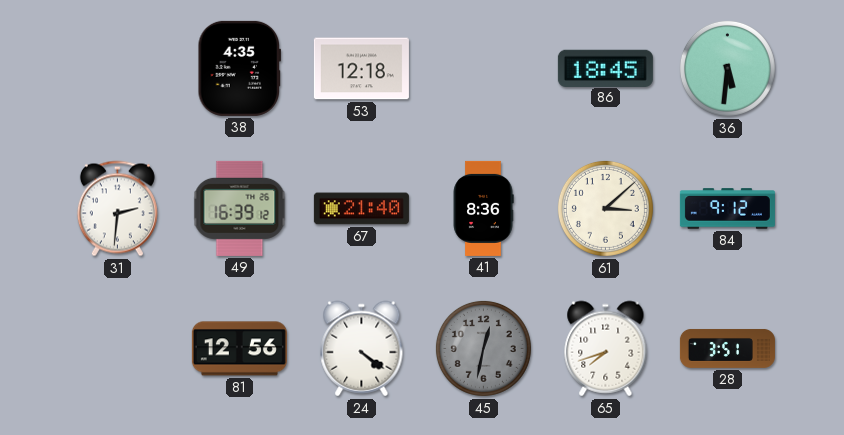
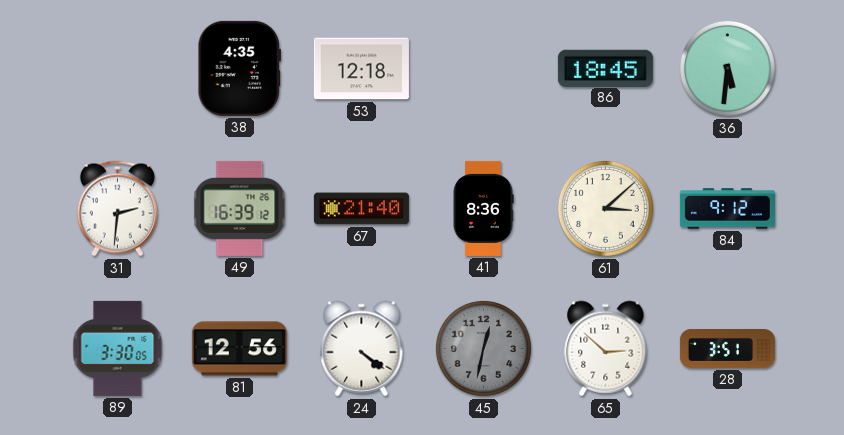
89: none -> 3:30
65: 7:42 -> 2:52
